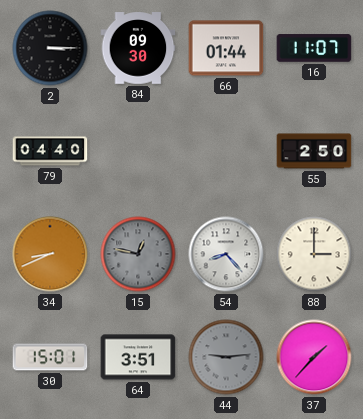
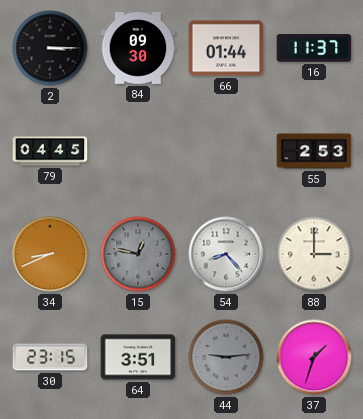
16: 11:07 -> 11:37
79: 04:40 -> 04:45
55: 2:50 -> 2:53
30: 15:01 -> 23:15
37: 1:37 -> 1:33
